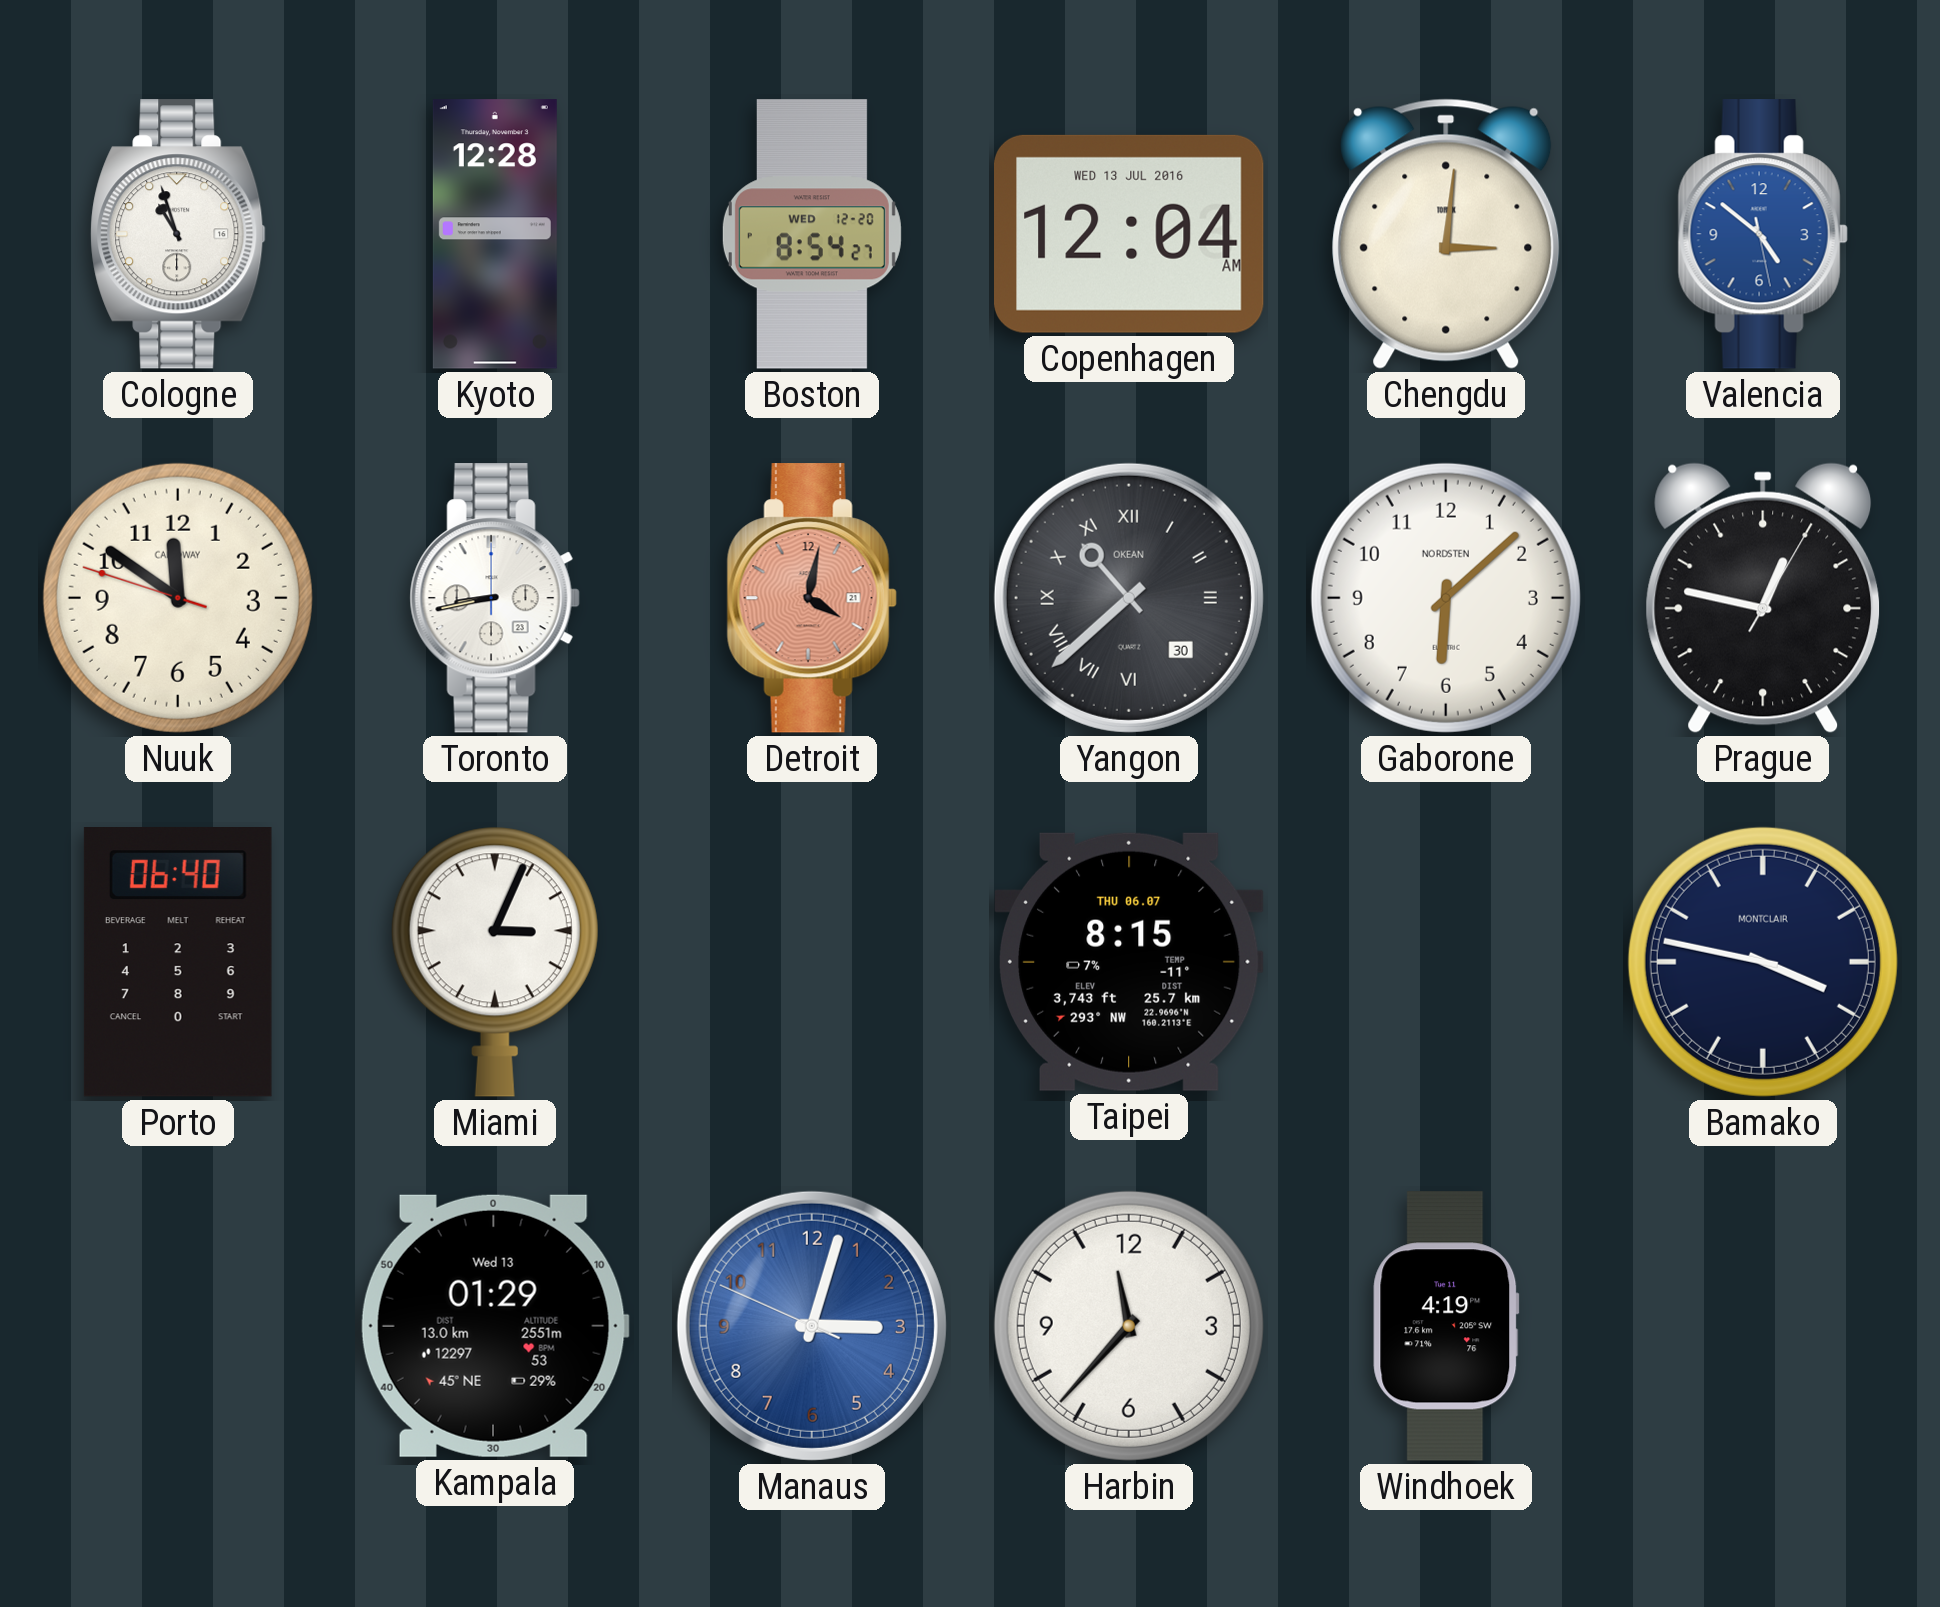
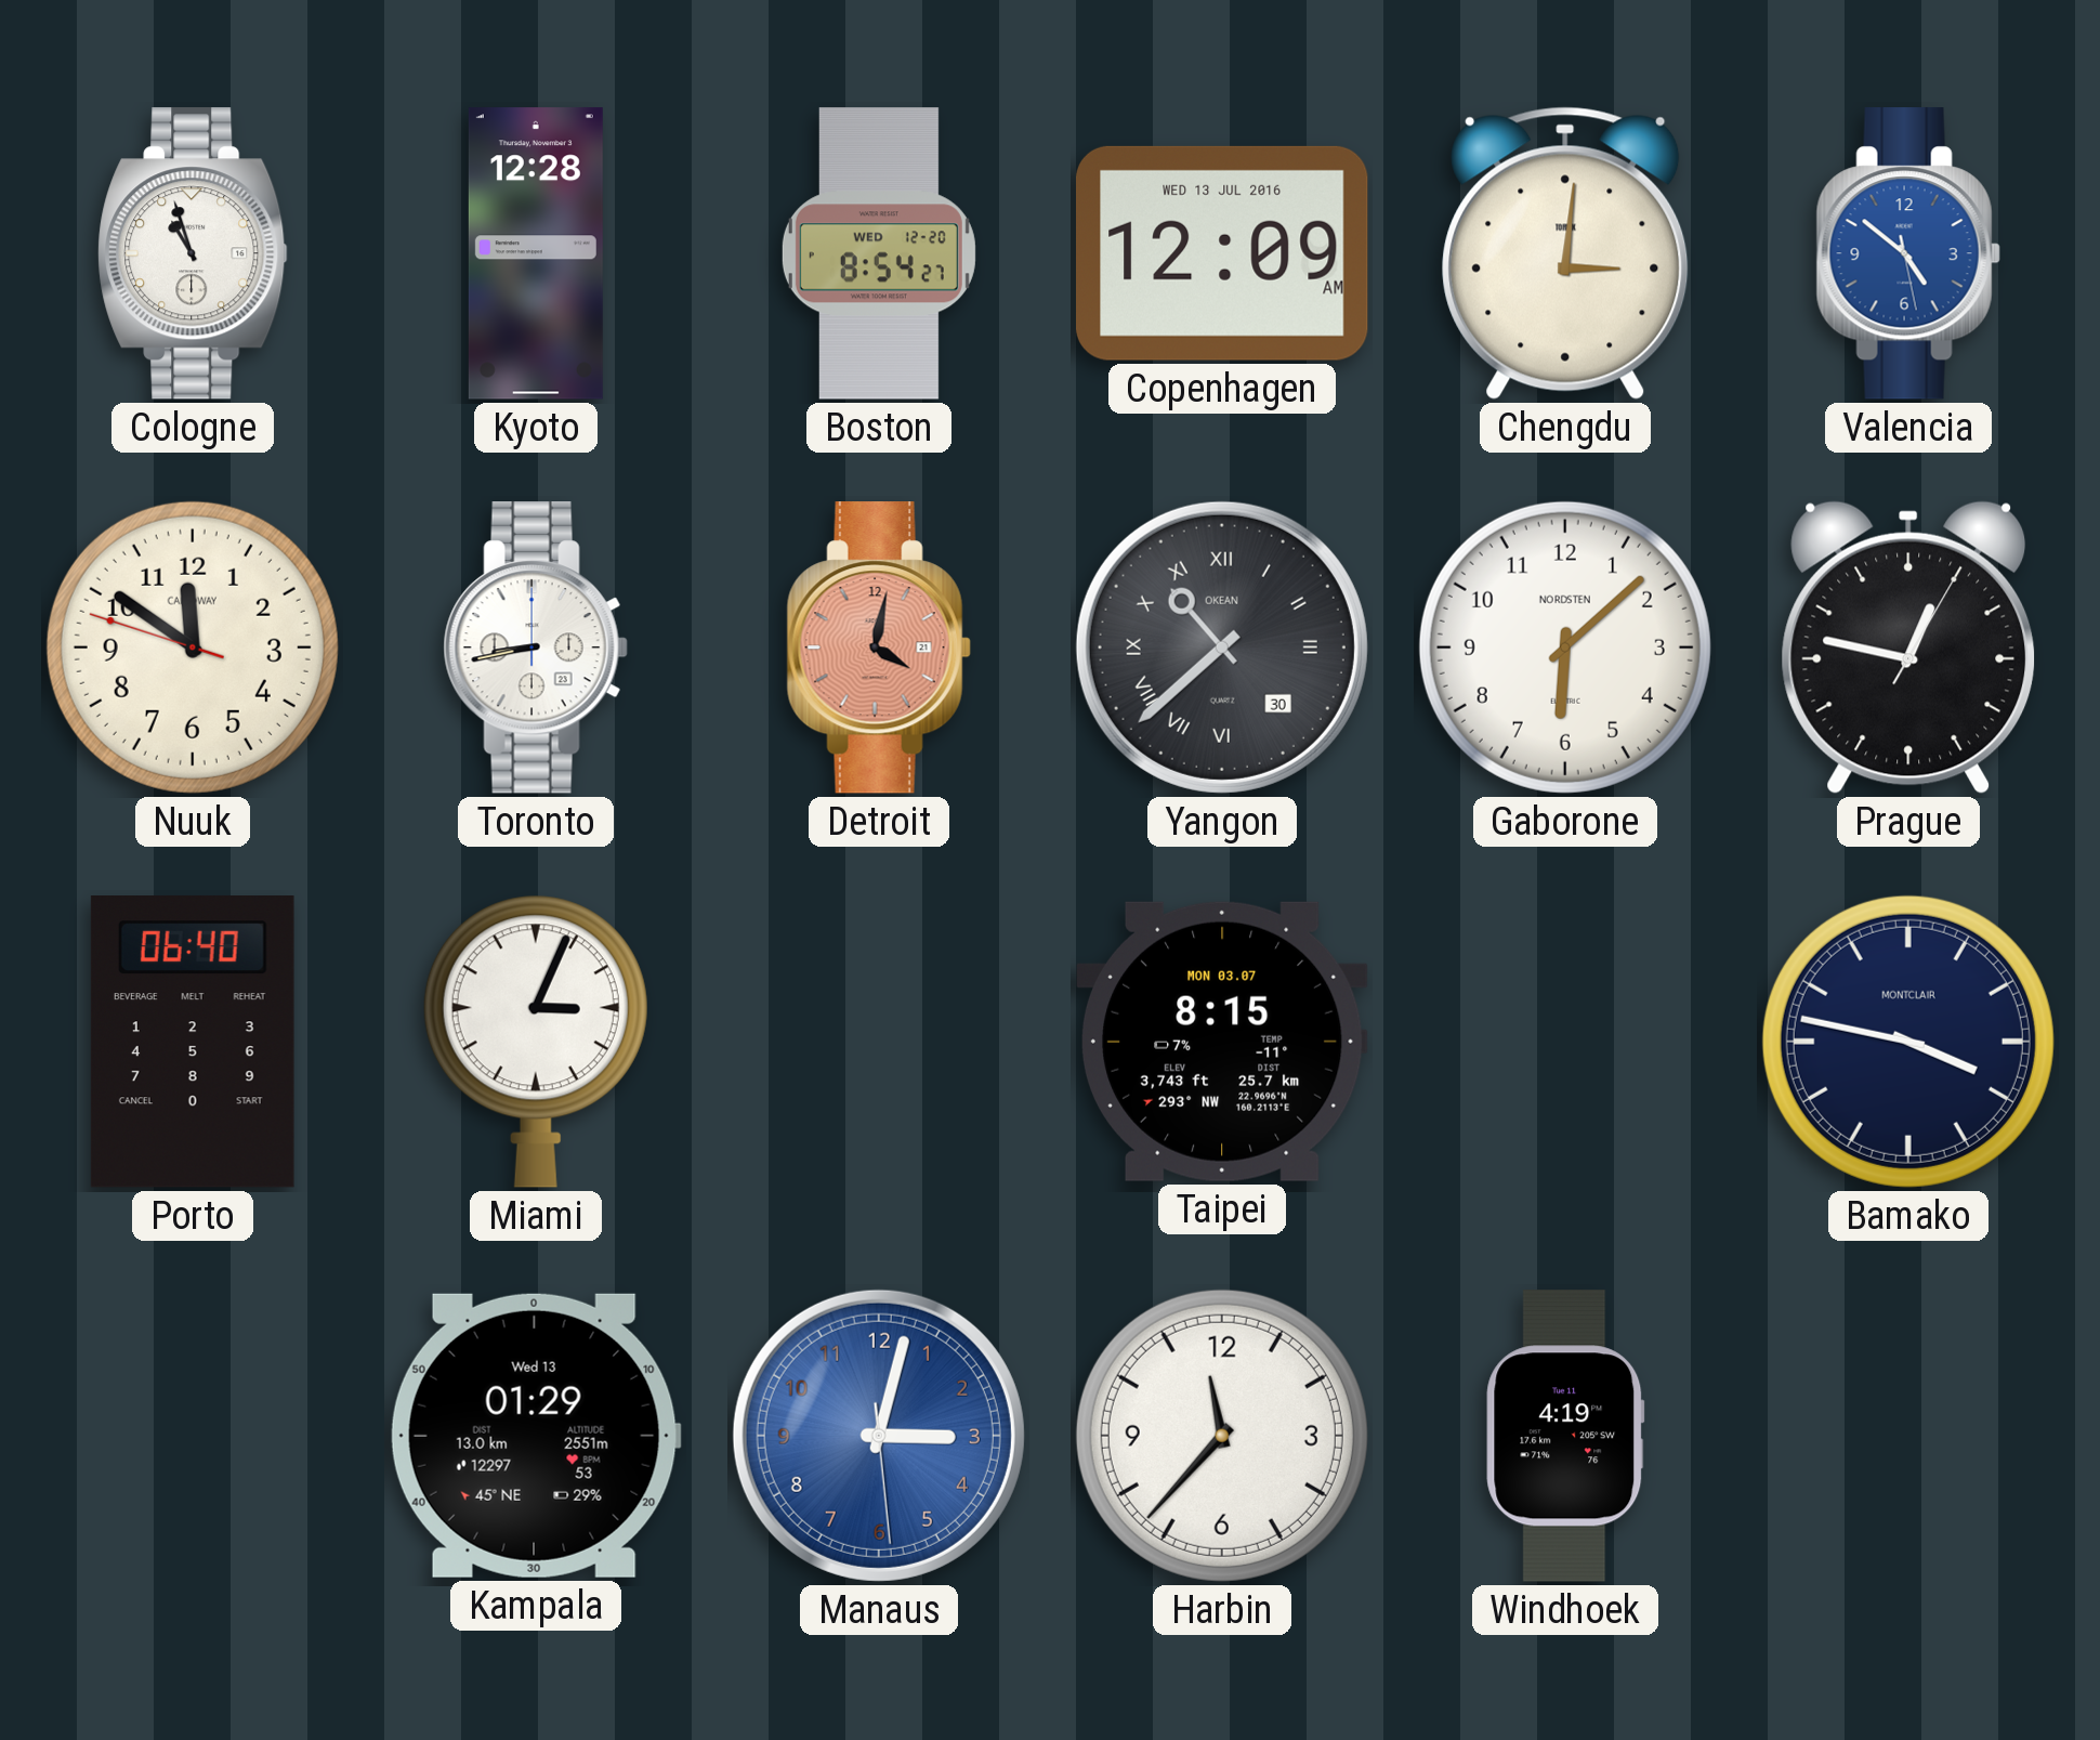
Copenhagen: 12:04 -> 12:09
Taipei date: THU 06.07 -> MON 03.07
Manaus: 3:02:49 -> 3:02:29
